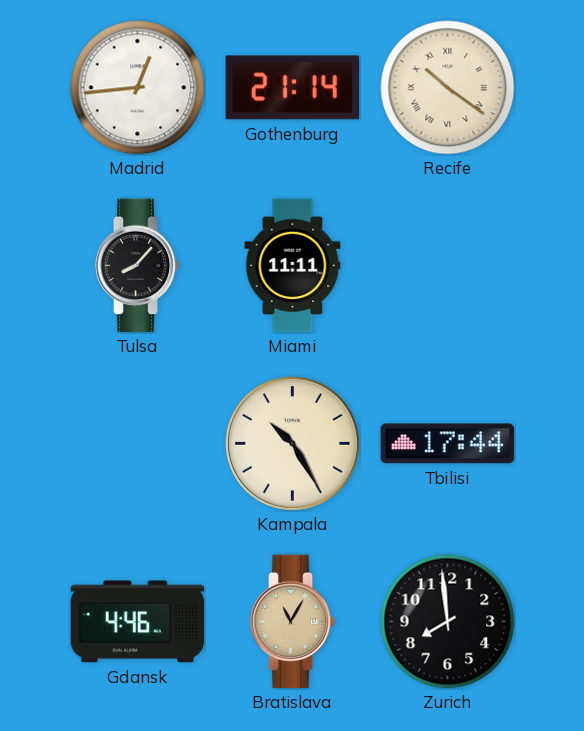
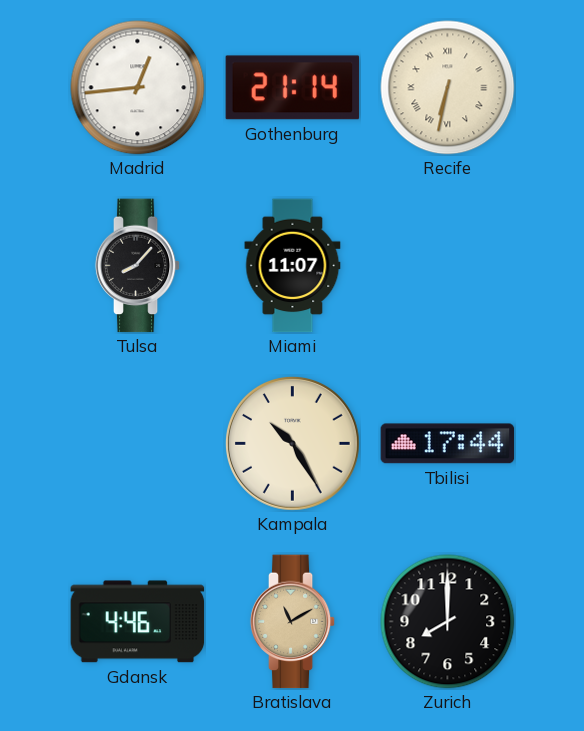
Recife: 10:21 -> 6:32
Miami: 11:11 -> 11:07
Bratislava: 11:05 -> 11:10
Zurich: 7:59 -> 8:00
